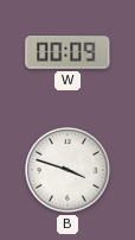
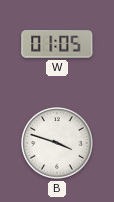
W: 00:09 -> 01:05
